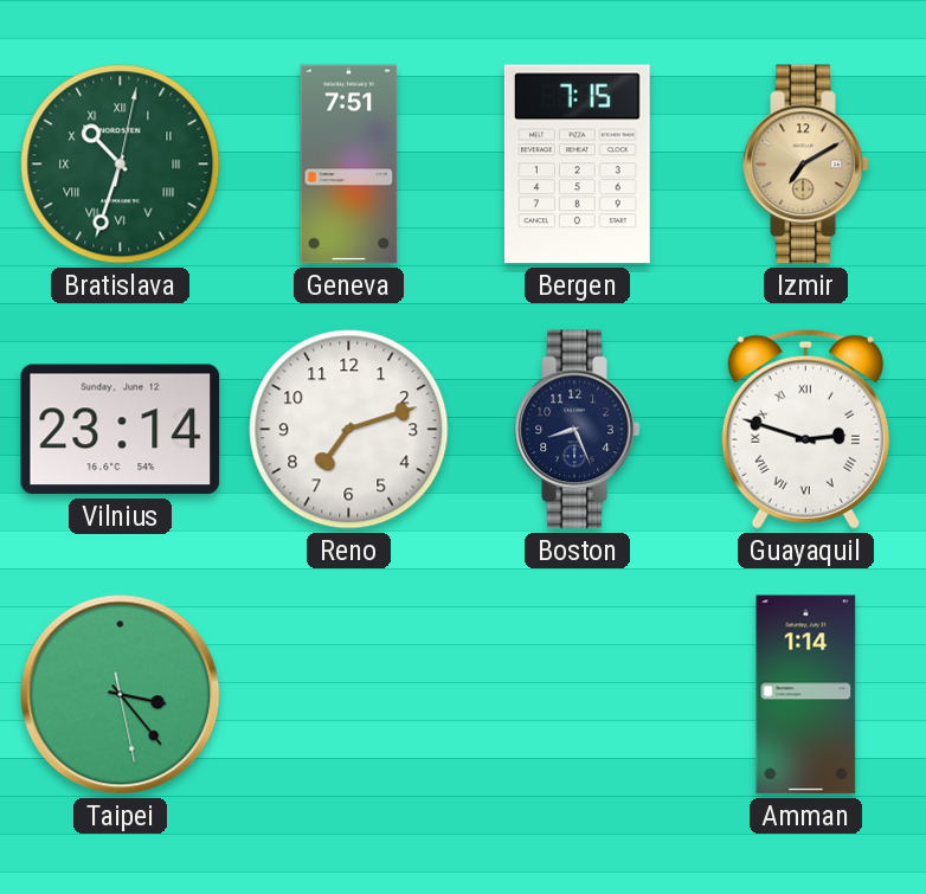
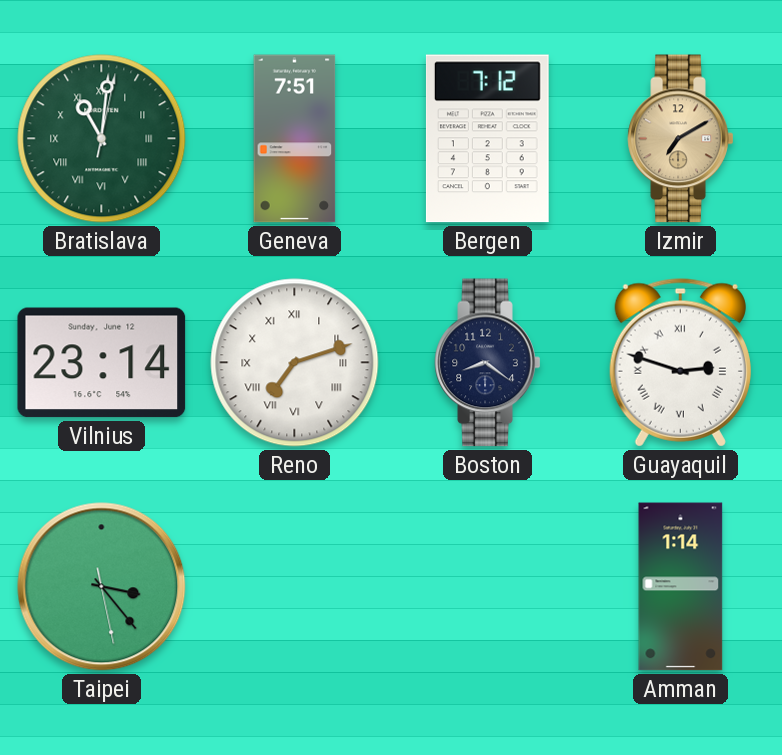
Bratislava: 10:33 -> 11:01
Bergen: 7:15 -> 7:12
Reno numerals: Arabic -> Roman
Boston: 8:26 -> 8:21
